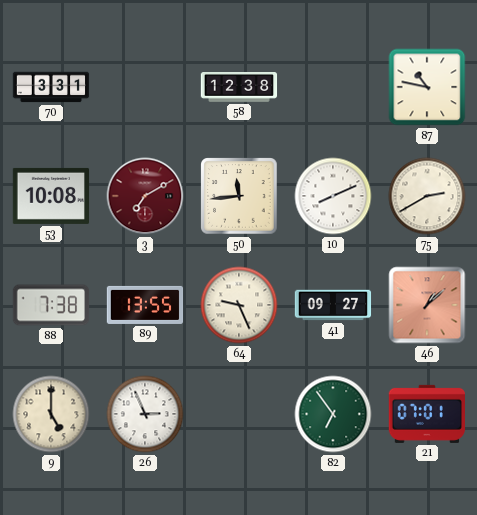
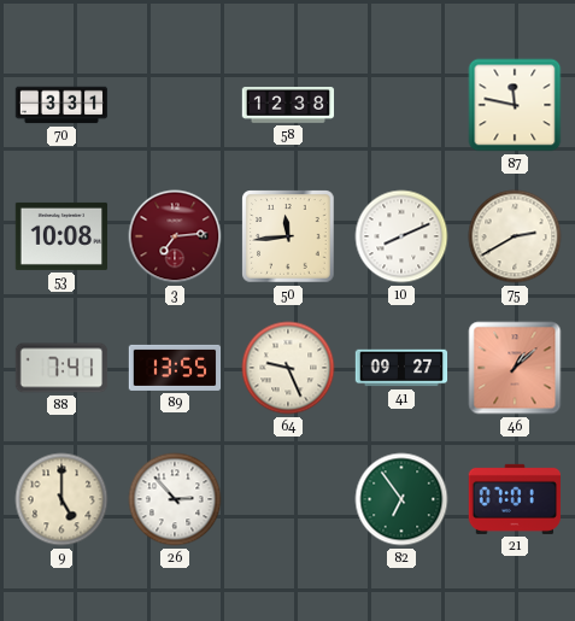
87: 10:47 -> 11:47
3: 7:10 -> 7:14
88: 7:38 -> 7:41
26: 2:56 -> 2:53
